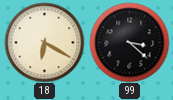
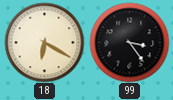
99: 3:22 -> 3:24
